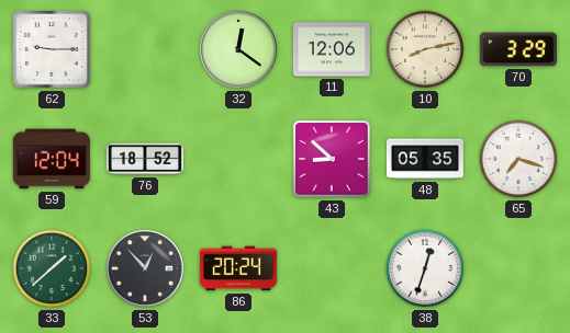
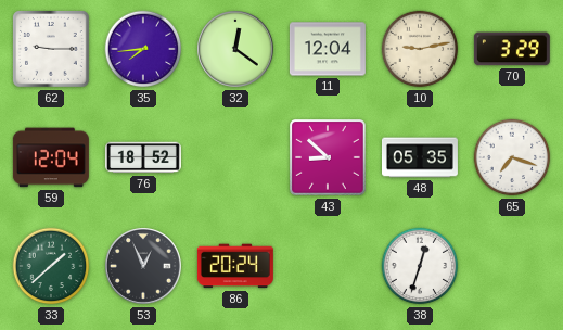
35: none -> 7:44
11: 12:06 -> 12:04
10: 8:13 -> 9:13
53: 12:53 -> 12:56
